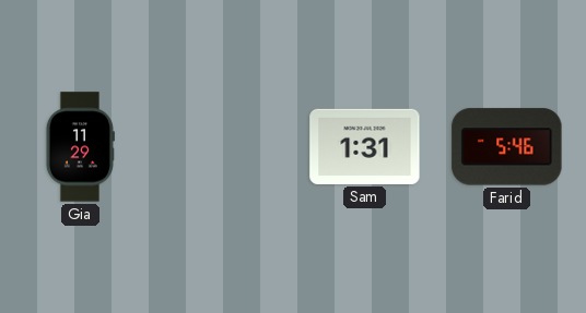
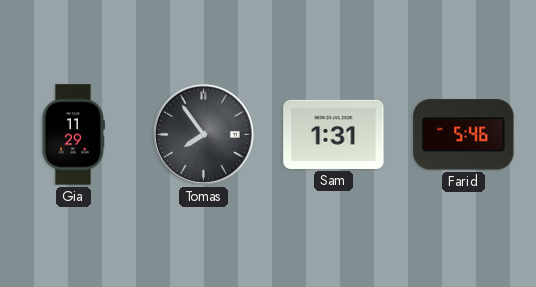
Tomas: none -> 7:54
